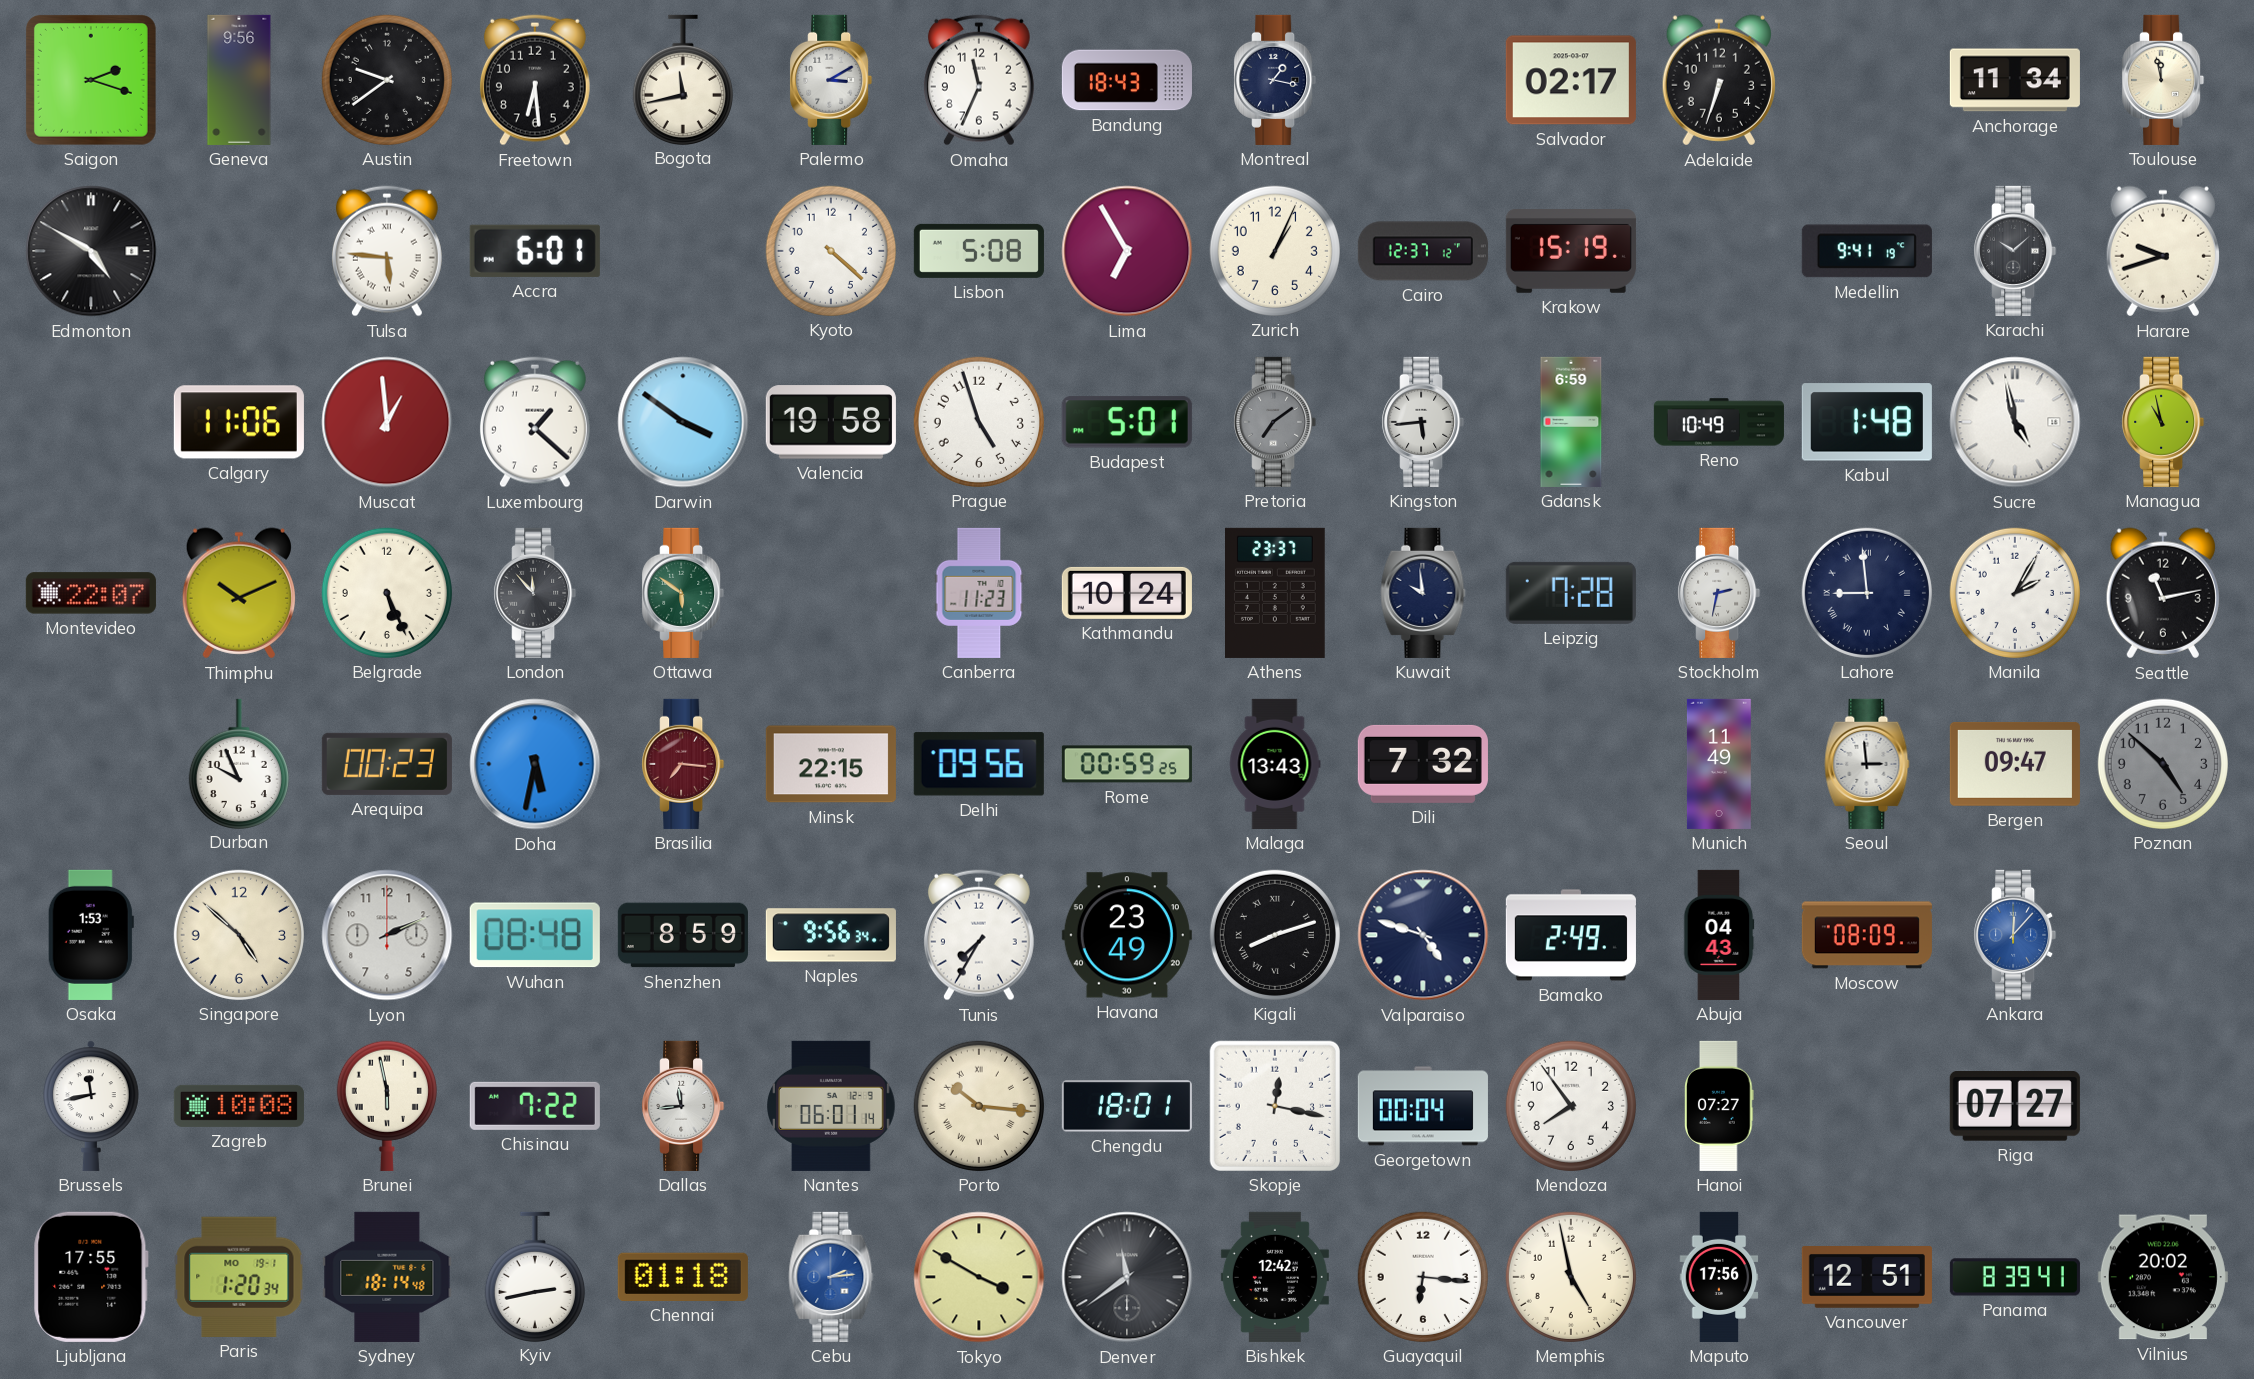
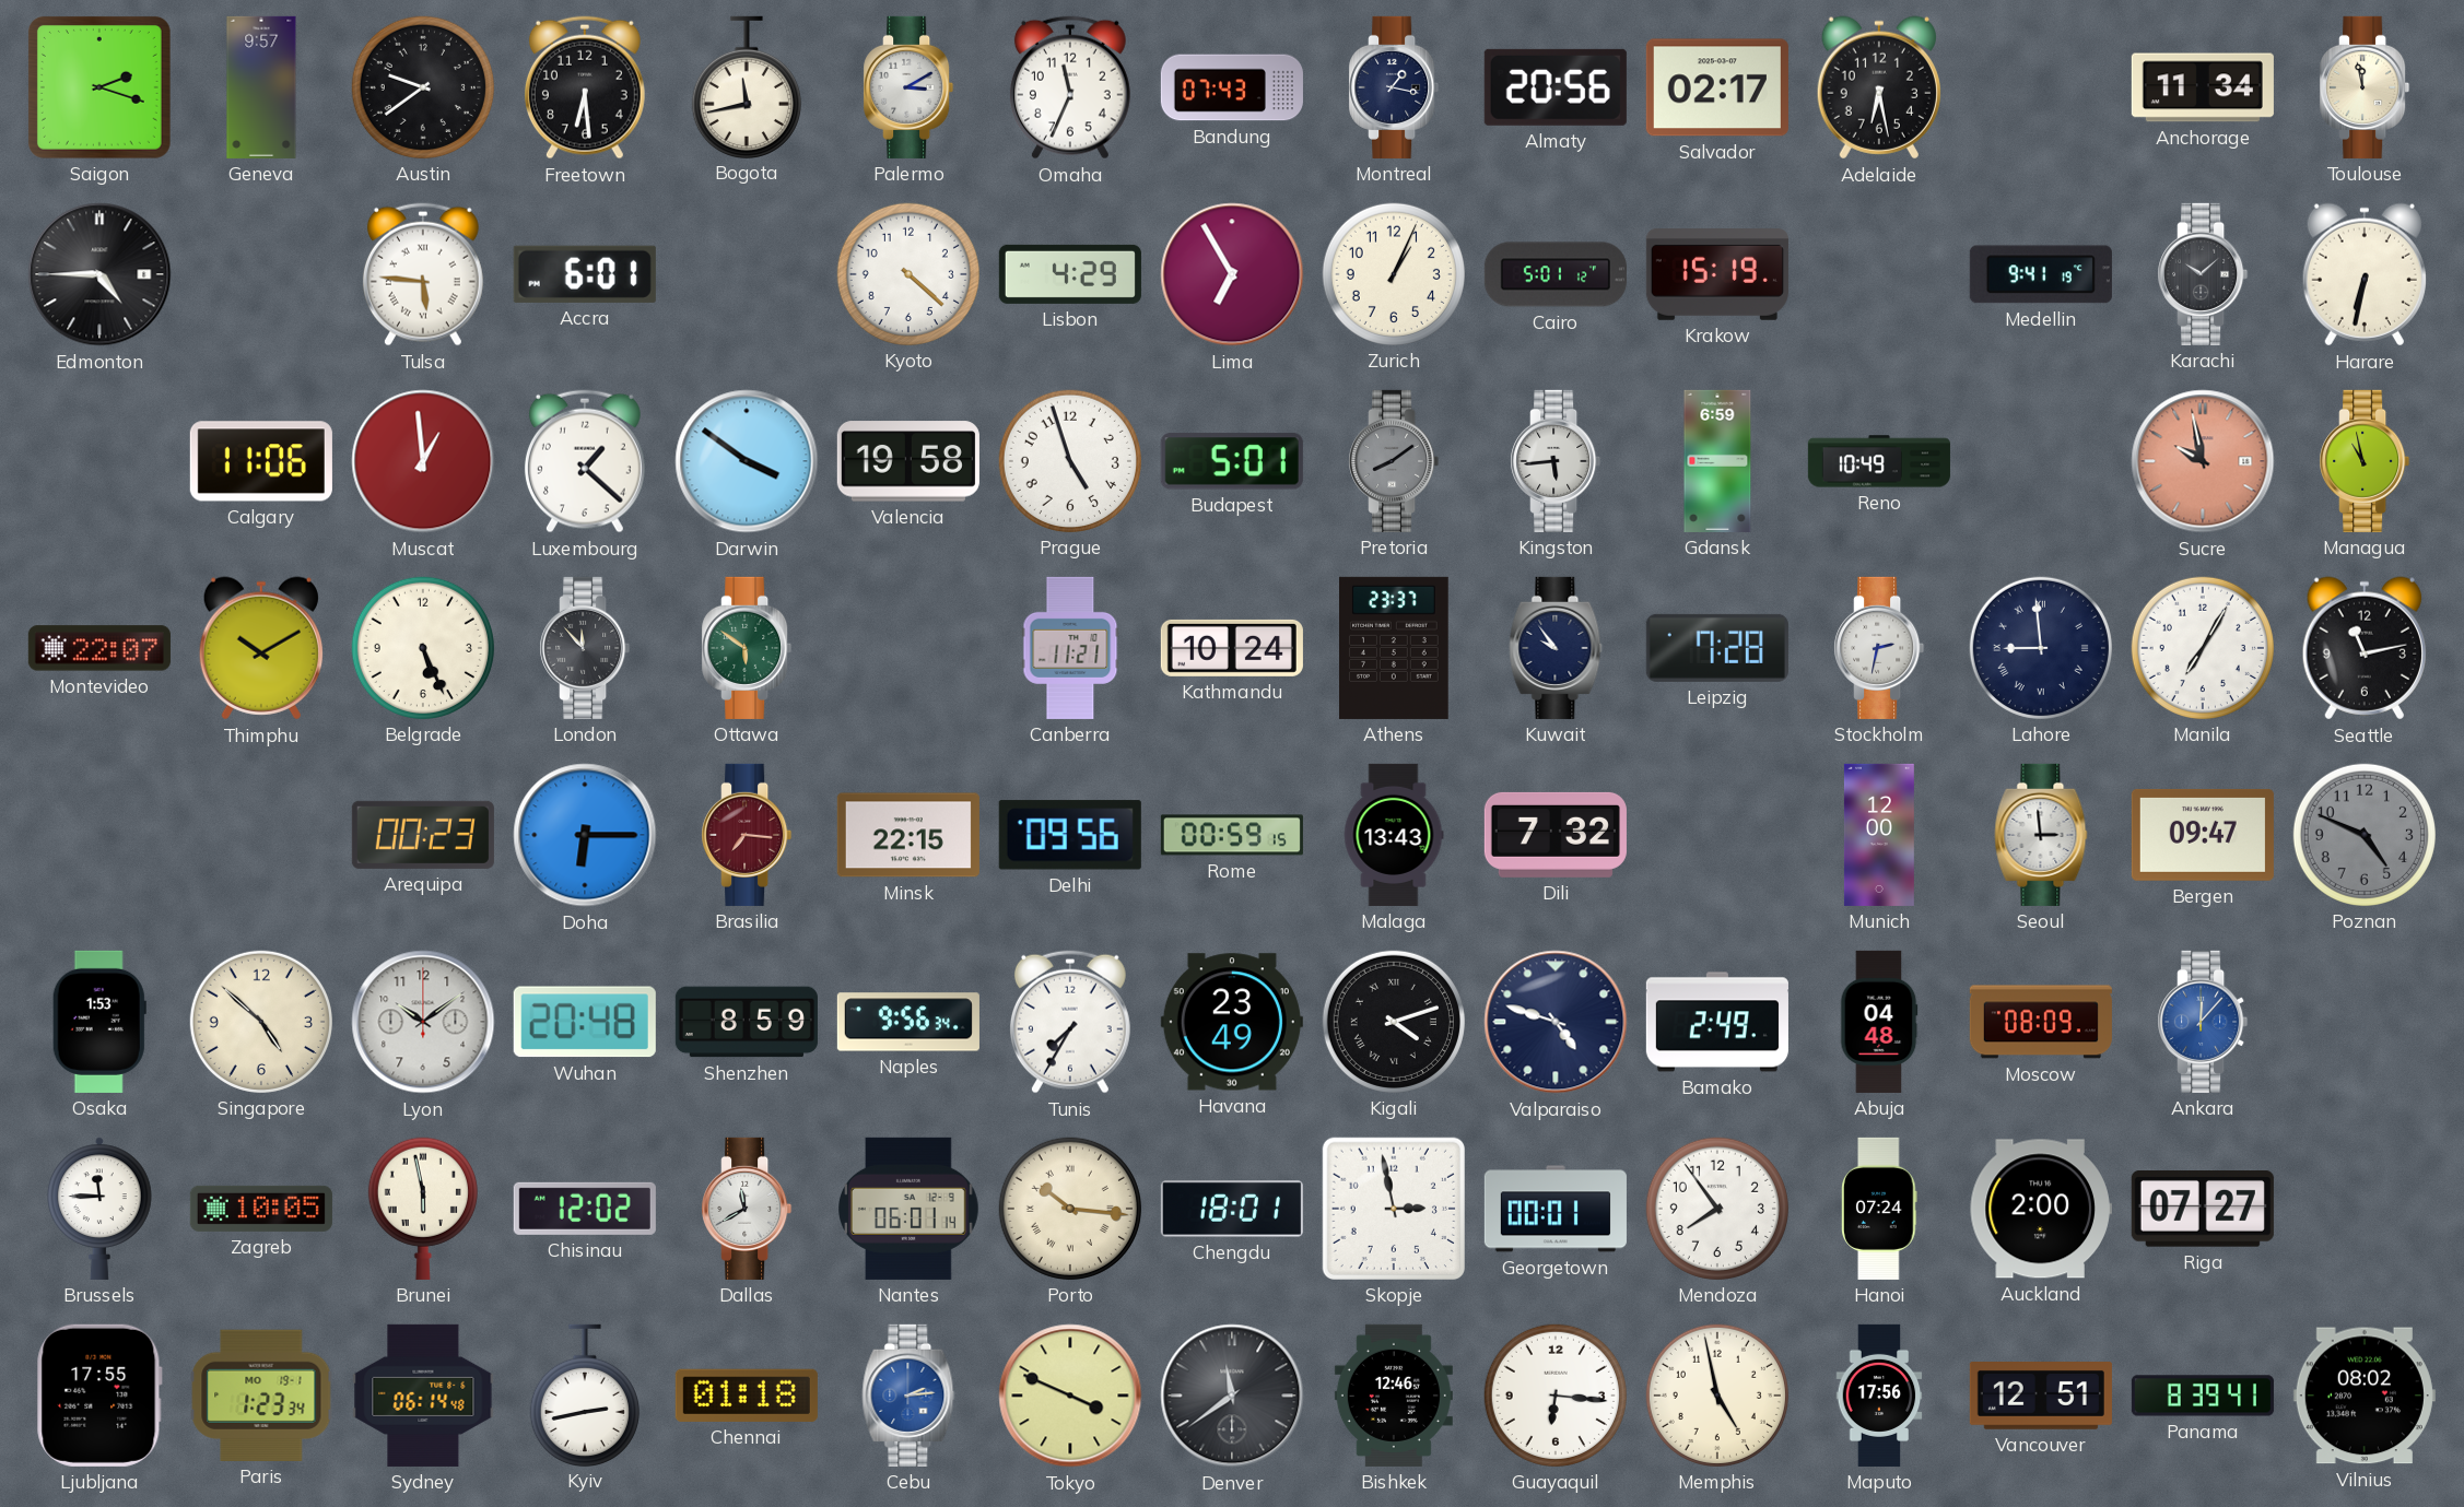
Geneva: 9:56 -> 9:57
Bandung: 18:43 -> 07:43
Almaty: none -> 20:56
Adelaide: 6:33 -> 6:28
Edmonton: 4:50 -> 4:45
Lisbon: 5:08 -> 4:29
Cairo: 12:37 -> 5:01
Harare: 9:42 -> 6:32
Pretoria: 7:09 -> 8:09
Kabul: 1:48 -> none
Sucre: 4:58 -> 9:58
Sucre dial: white -> salmon
Thimphu: 10:11 -> 10:10
Canberra: 11:23 -> 11:21
Kuwait: 9:59 -> 9:54
Manila: 2:05 -> 7:05
Durban: 9:56 -> none
Doha: 5:32 -> 6:15
Rome: 00:59:25 -> 00:59:15
Munich: 11:49 -> 12:00
Poznan: 4:52 -> 4:49
Lyon: 2:11 -> 10:09
Wuhan: 08:48 -> 20:48
Kigali: 8:12 -> 4:12
Abuja: 04:43 -> 04:48
Brussels: 11:43 -> 11:45
Zagreb: 10:08 -> 10:05
Chisinau: 7:22 -> 12:02
Dallas: 11:44 -> 11:40
Skopje: 12:17 -> 2:58
Georgetown: 00:04 -> 00:01
Hanoi: 07:27 -> 07:24
Auckland: none -> 2:00
Paris: 1:20 -> 1:23
Sydney: 18:14 -> 06:14
Tokyo: 3:50 -> 3:49
Bishkek: 12:42 -> 12:46
Vilnius: 20:02 -> 08:02
